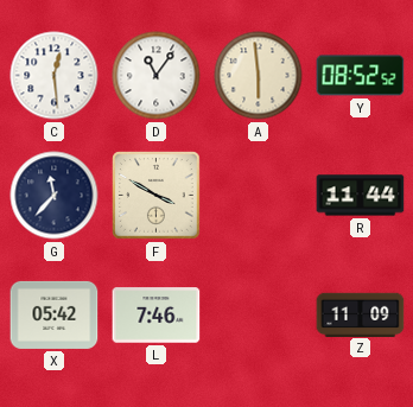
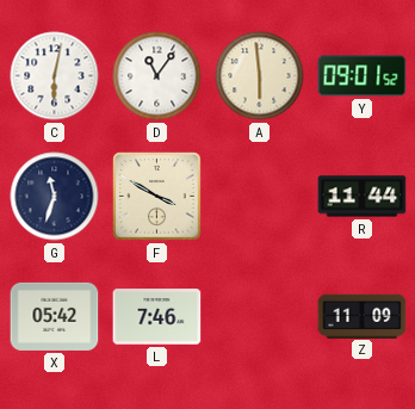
C: 12:29 -> 6:02
Y: 08:52 -> 09:01
G: 11:37 -> 11:33
